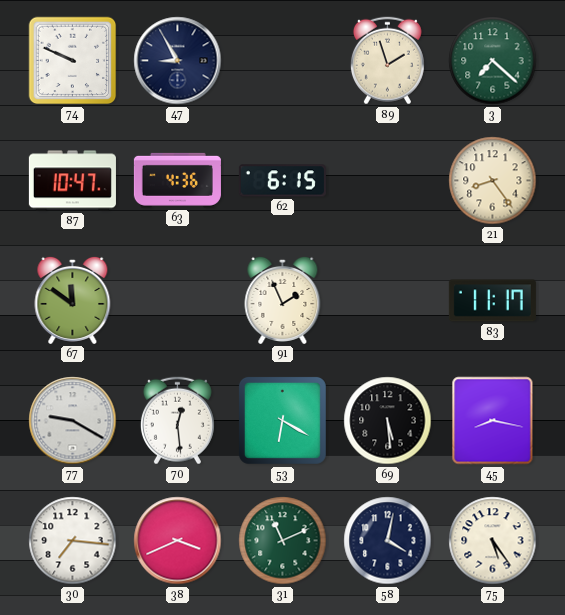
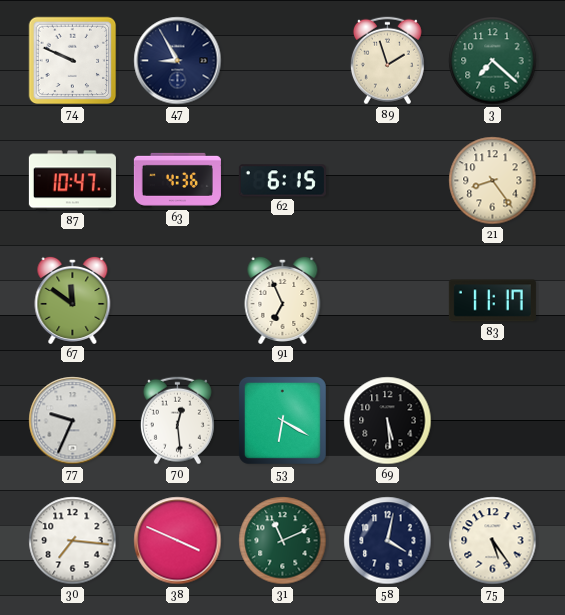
91: 1:56 -> 6:56
77: 9:20 -> 9:34
45: 8:17 -> none
38: 3:41 -> 3:49
